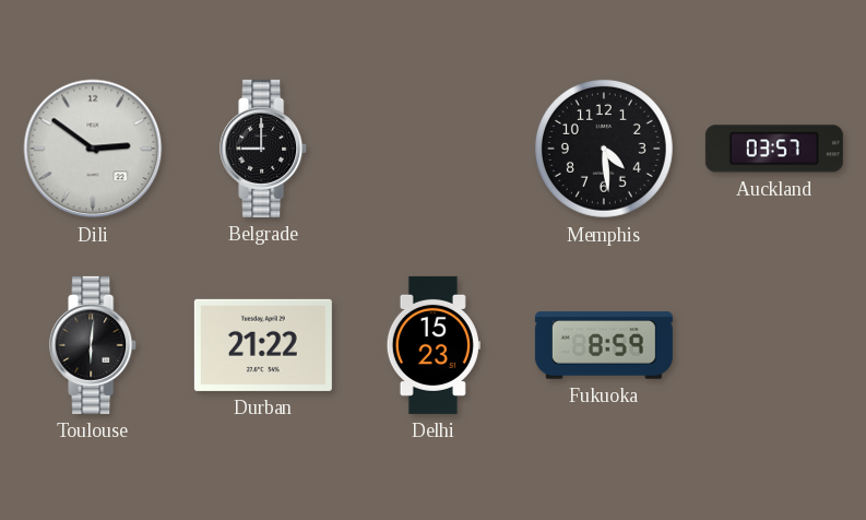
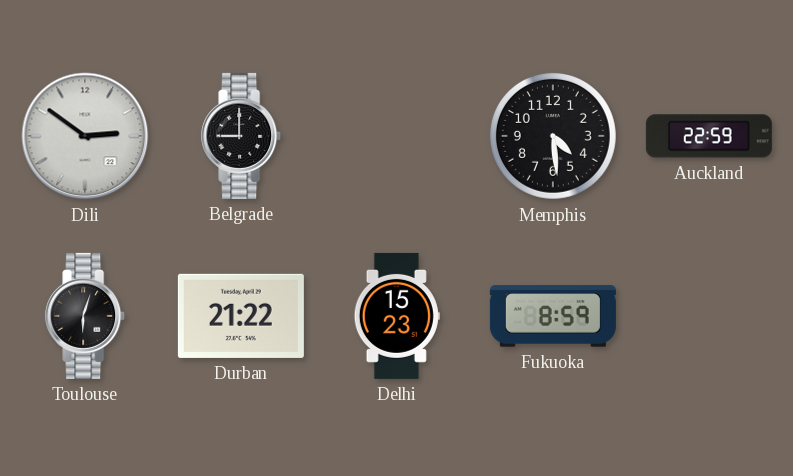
Auckland: 03:57 -> 22:59
Toulouse: 6:01 -> 6:03
